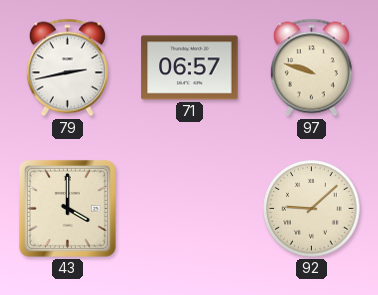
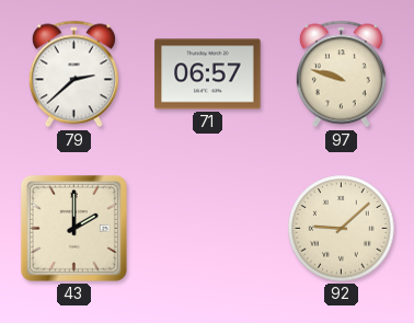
79: 2:43 -> 2:38
43: 4:00 -> 2:00
